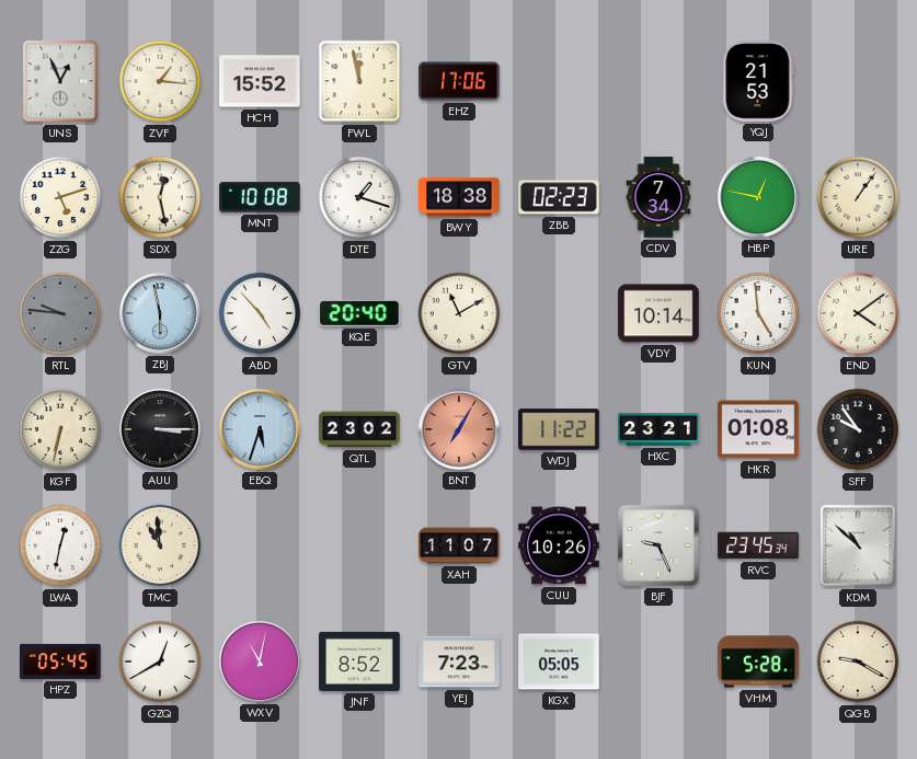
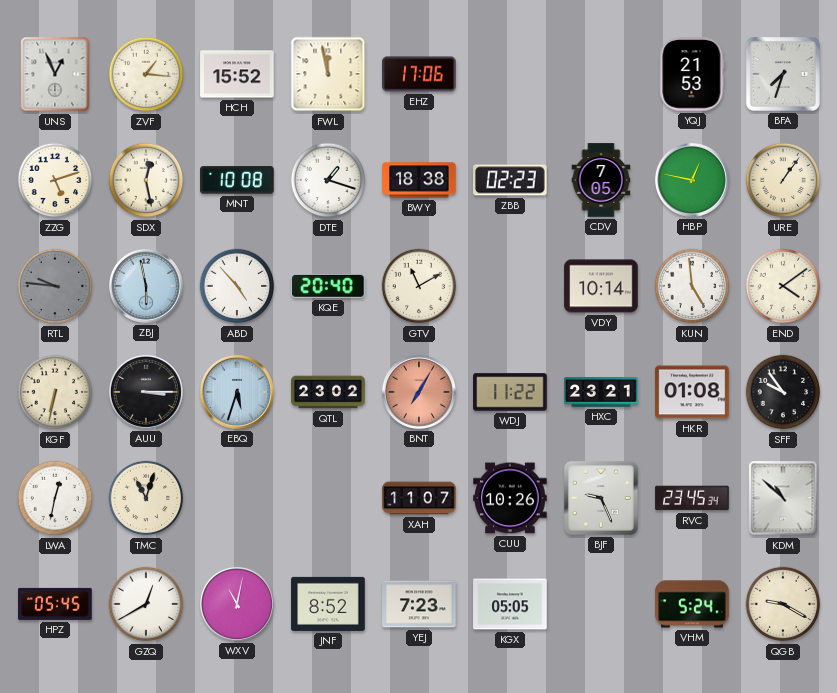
BFA: none -> 7:33
CDV: 7:34 -> 7:05
TMC: 10:59 -> 11:03
VHM: 5:28 -> 5:24
